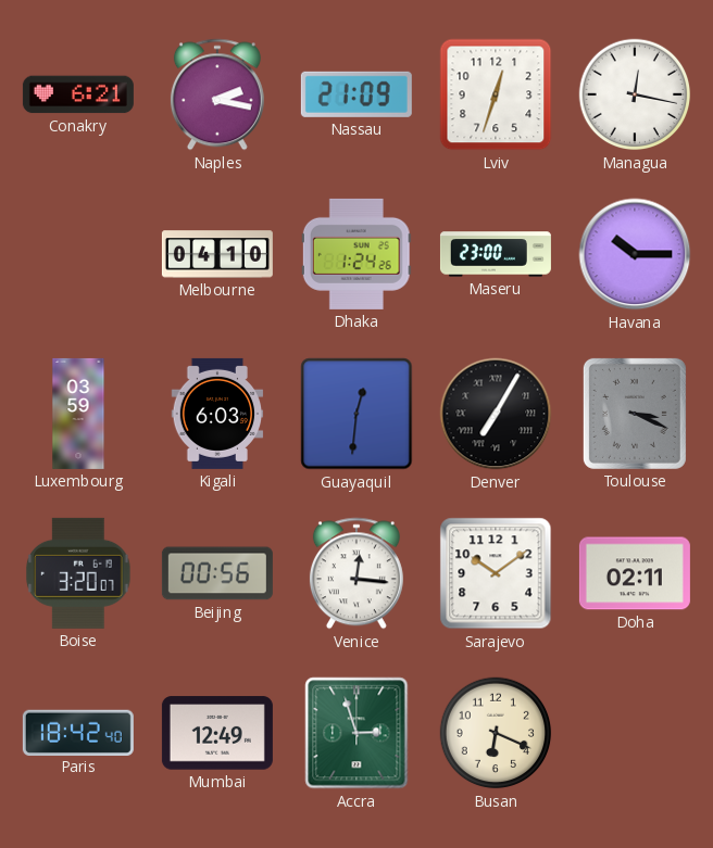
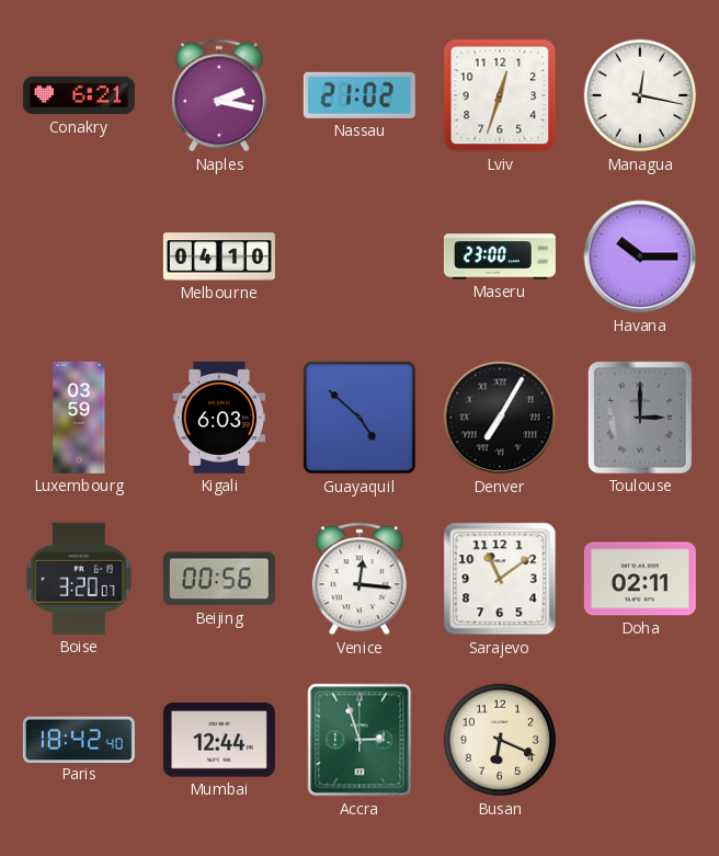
Nassau: 21:09 -> 21:02
Dhaka: 1:24 -> none
Guayaquil: 12:31 -> 4:52
Toulouse: 3:19 -> 3:00
Sarajevo: 10:09 -> 11:09
Mumbai: 12:49 -> 12:44
